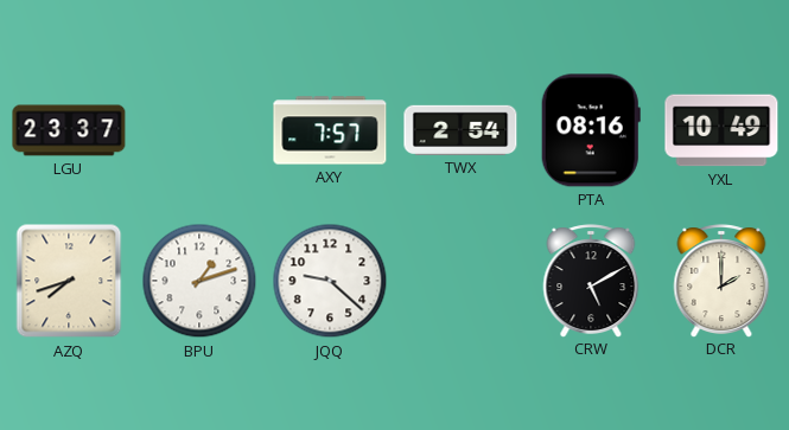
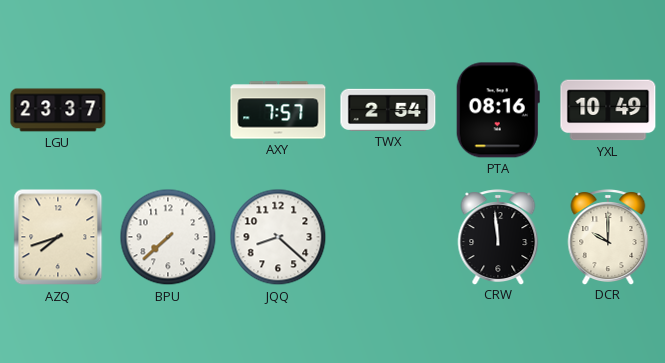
BPU: 1:12 -> 7:38
JQQ: 9:22 -> 8:22
CRW: 5:10 -> 11:59
DCR: 2:00 -> 10:00
